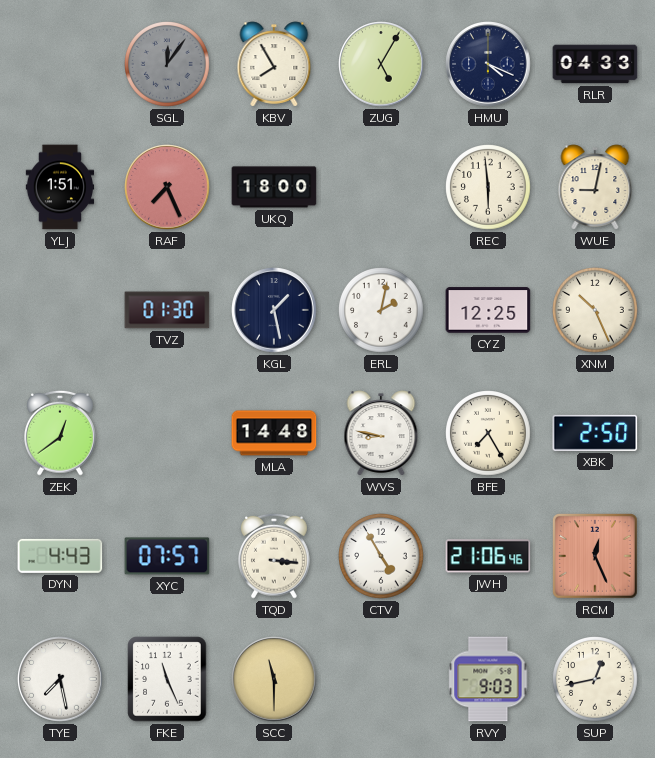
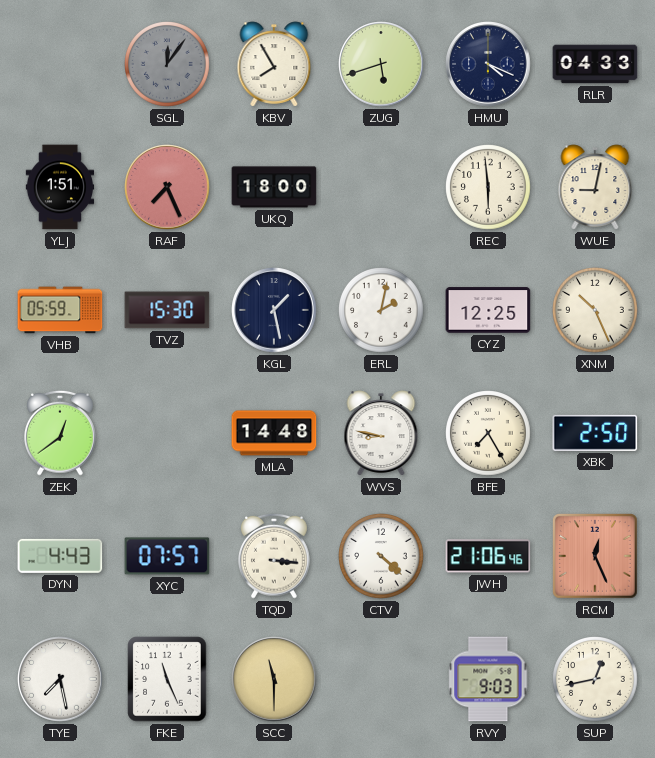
ZUG: 5:05 -> 5:42
VHB: none -> 05:59
TVZ: 01:30 -> 15:30
CTV: 4:55 -> 4:22
